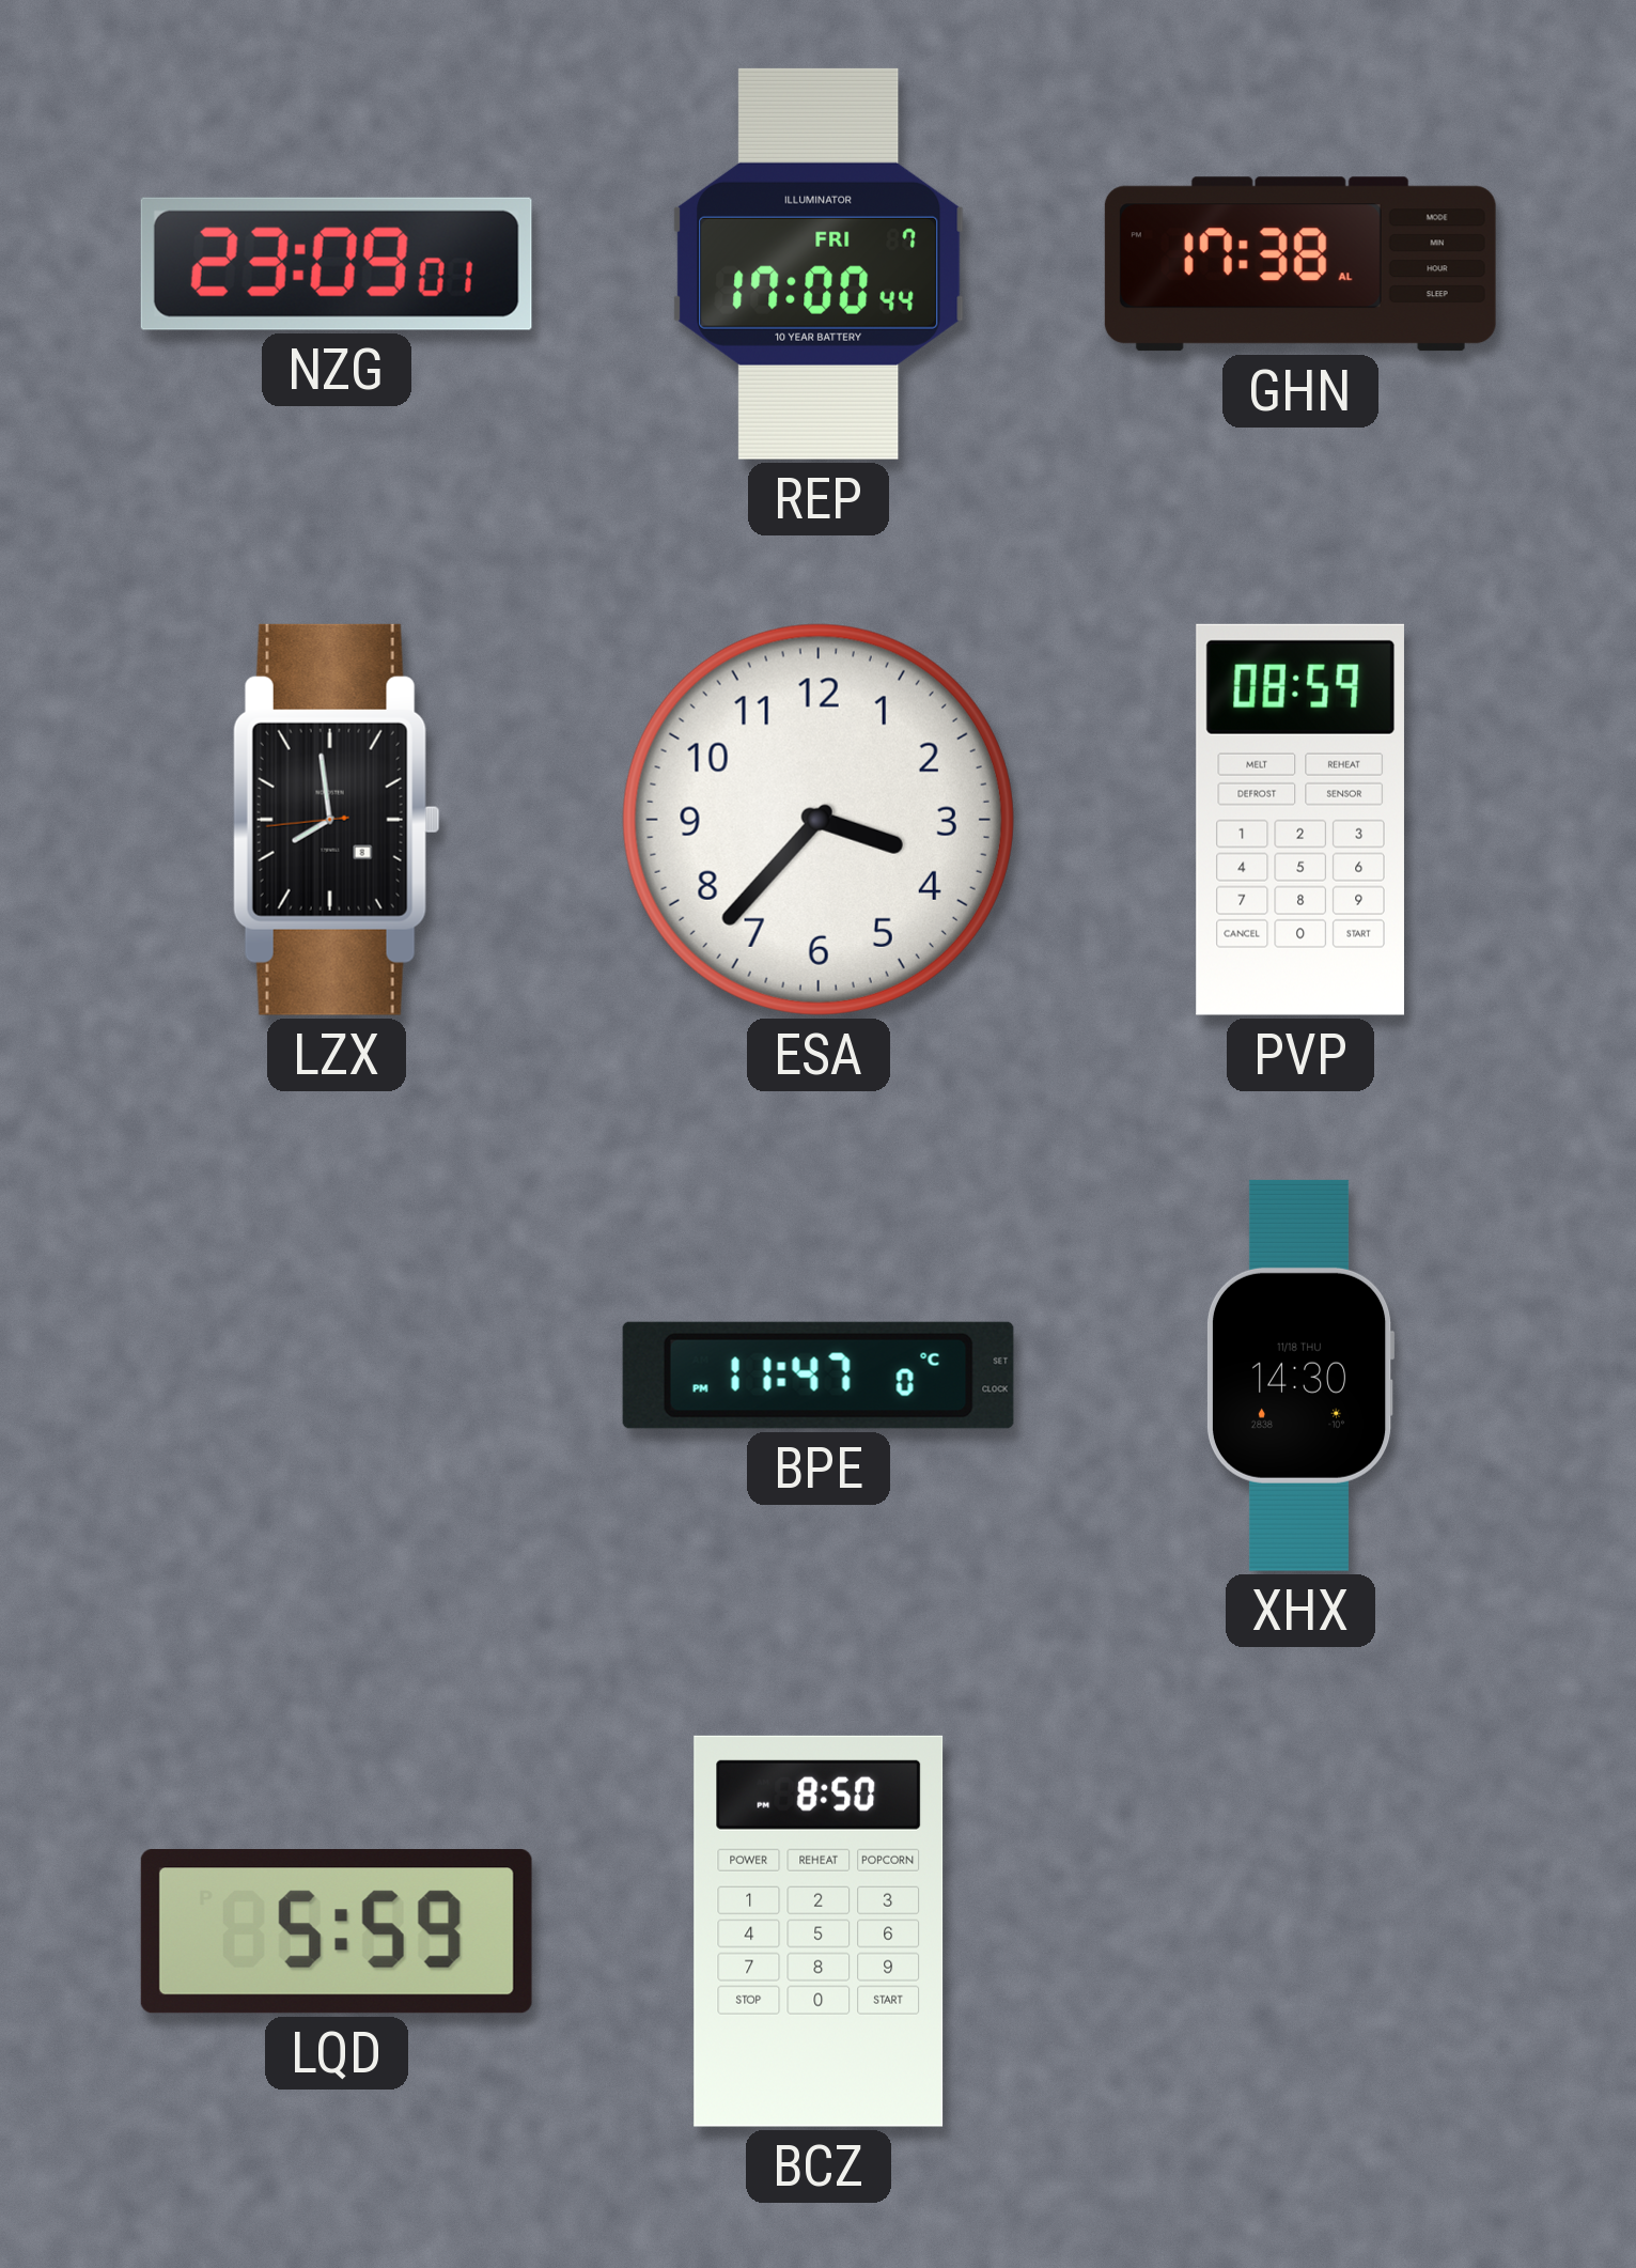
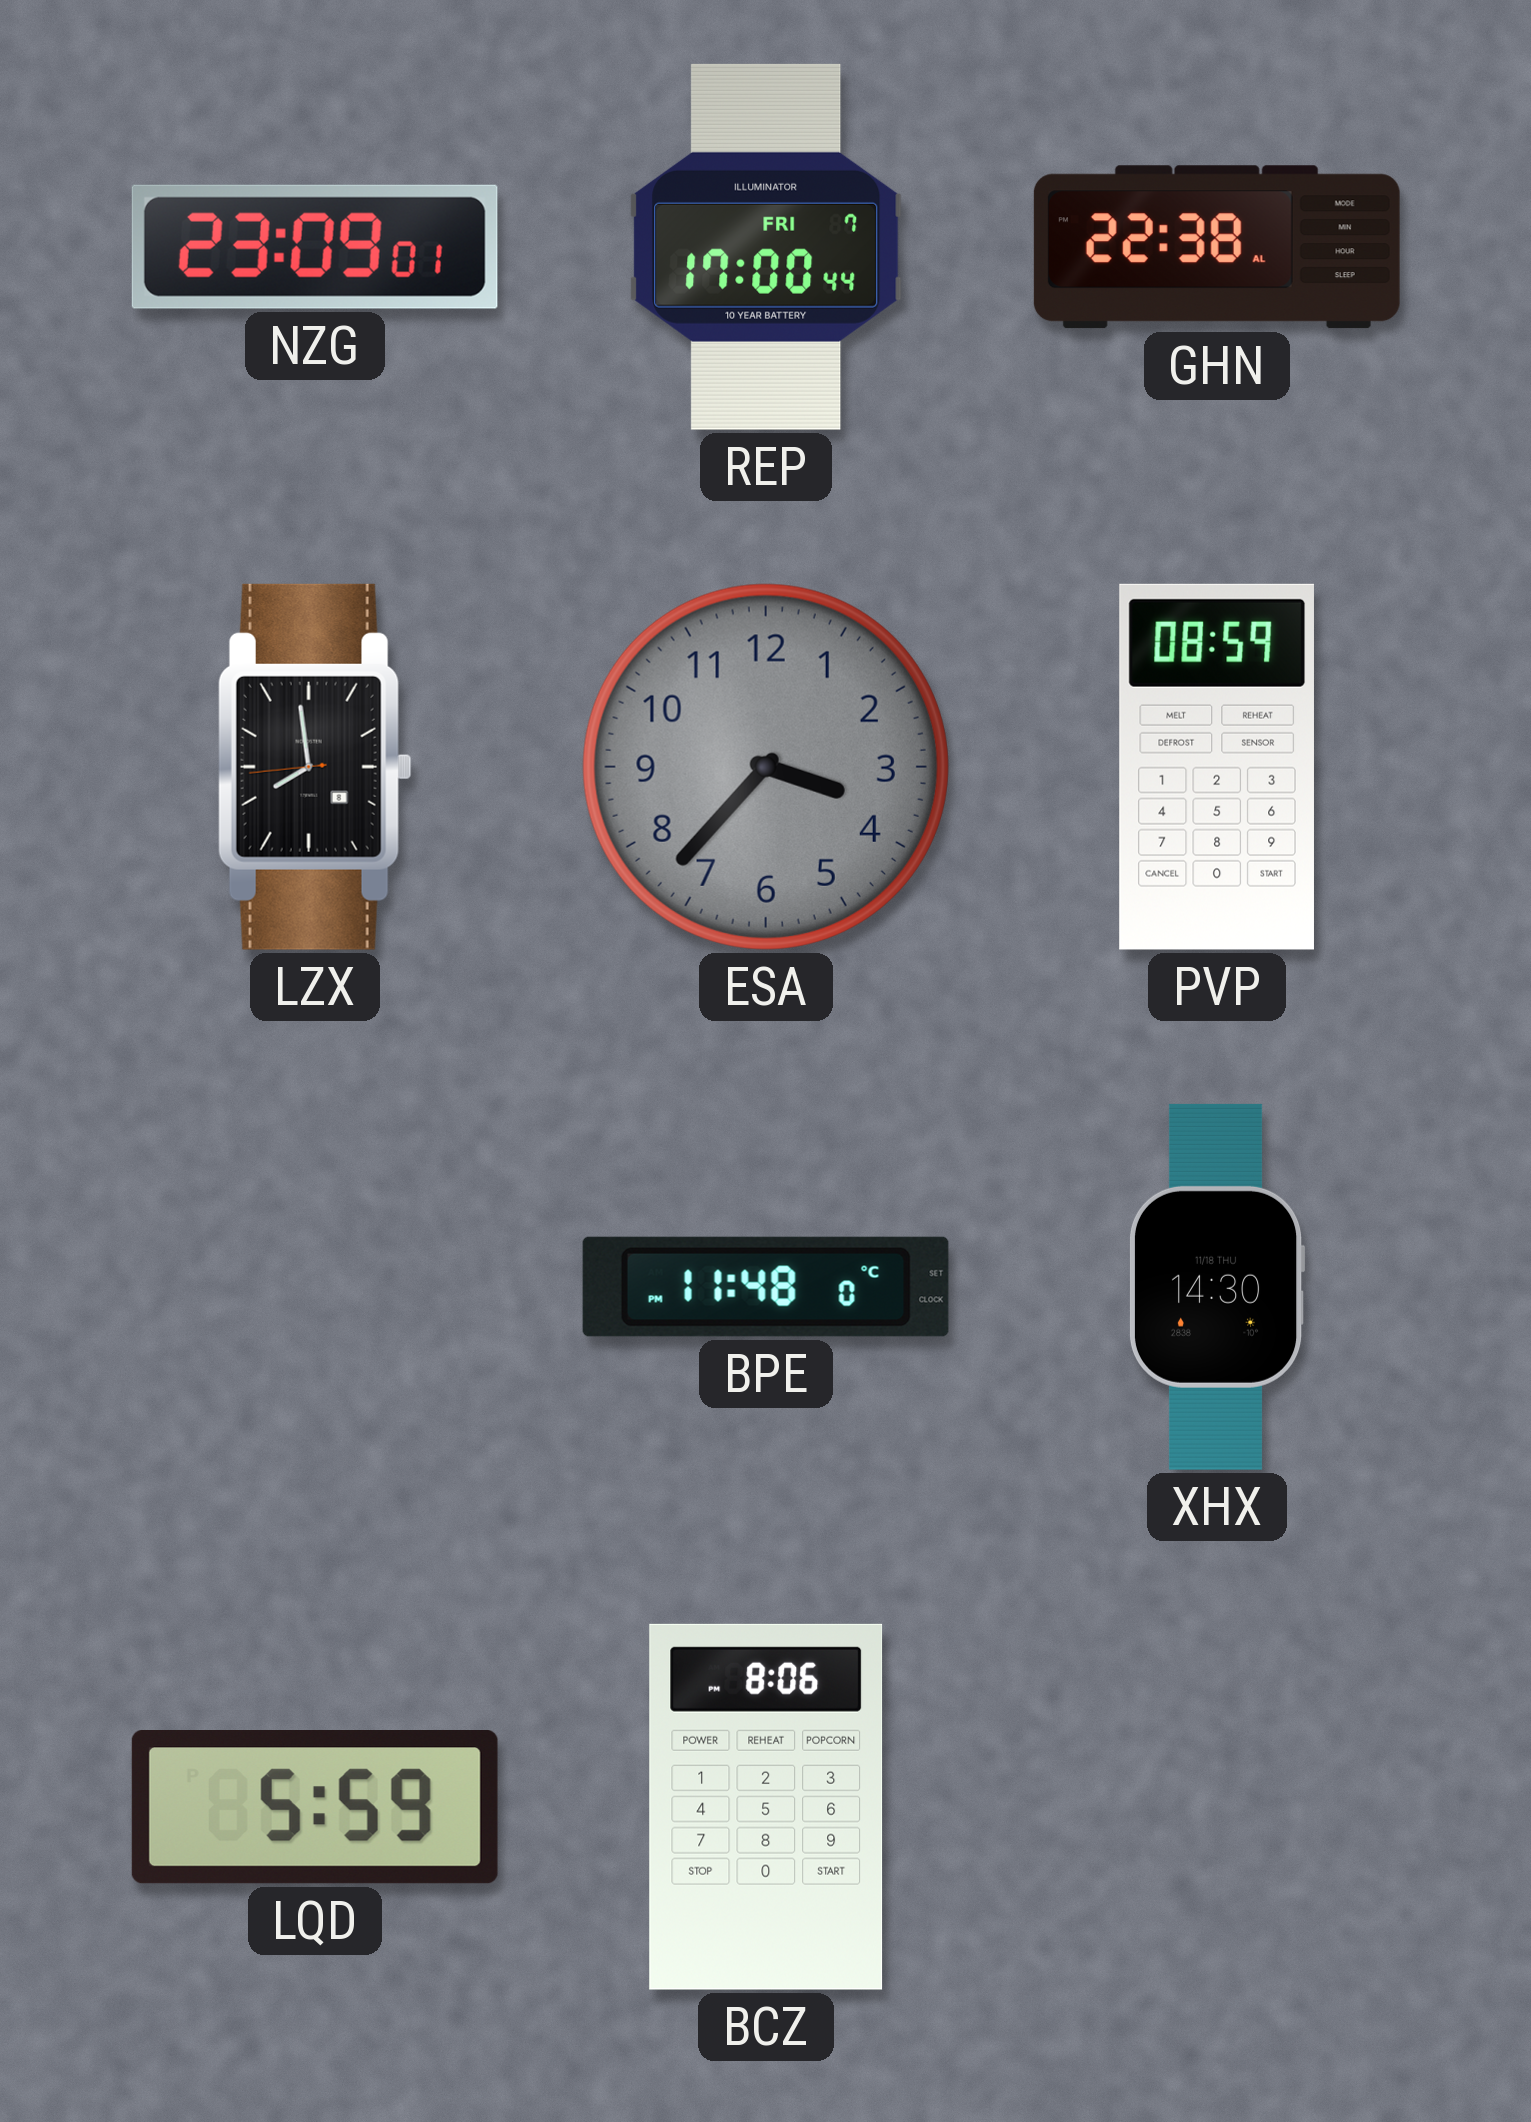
GHN: 17:38 -> 22:38
ESA dial: white -> grey
BPE: 11:47 -> 11:48
BCZ: 8:50 -> 8:06
